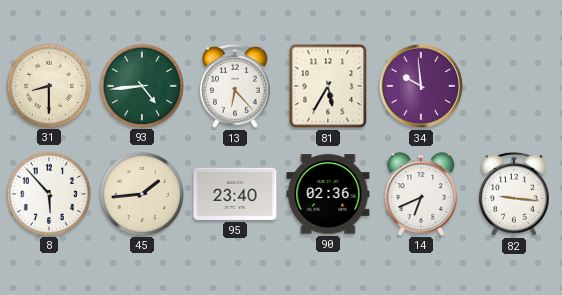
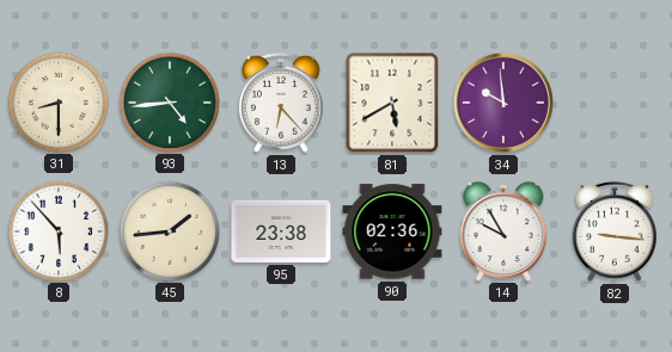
81: 5:35 -> 5:40
95: 23:40 -> 23:38
14: 6:41 -> 9:55
